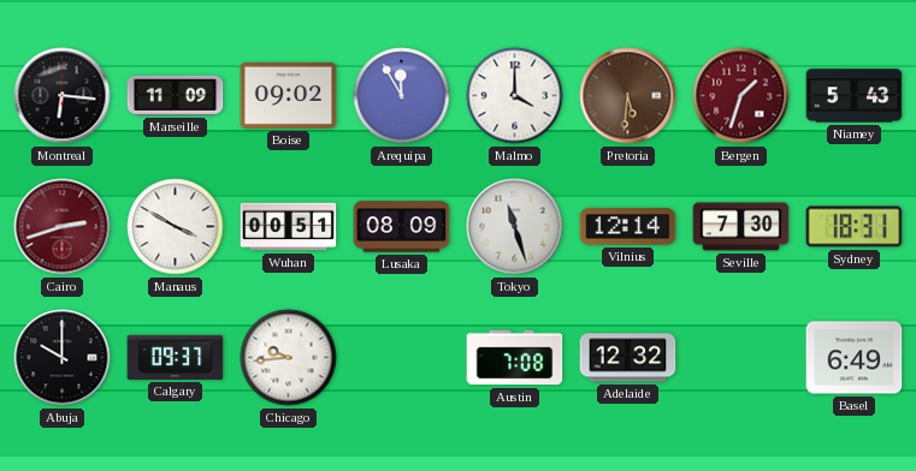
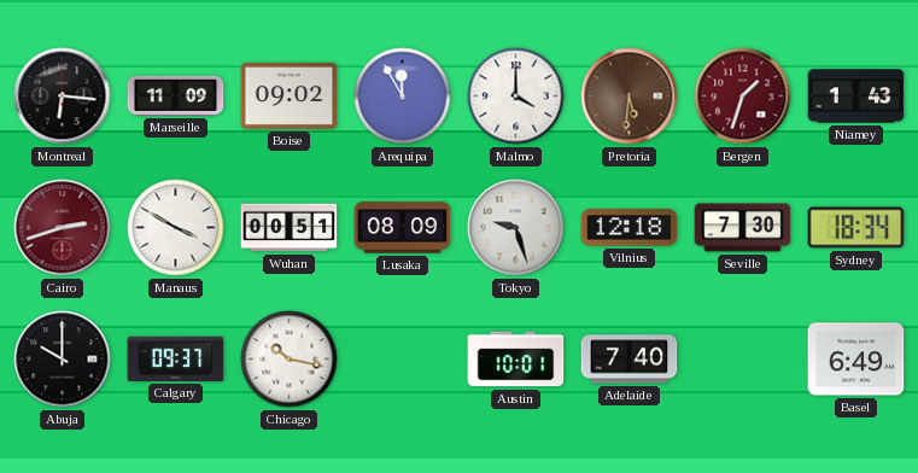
Niamey: 5:43 -> 1:43
Tokyo: 11:27 -> 9:27
Vilnius: 12:14 -> 12:18
Sydney: 18:31 -> 18:34
Chicago: 9:44 -> 10:17
Austin: 7:08 -> 10:01
Adelaide: 12:32 -> 7:40
